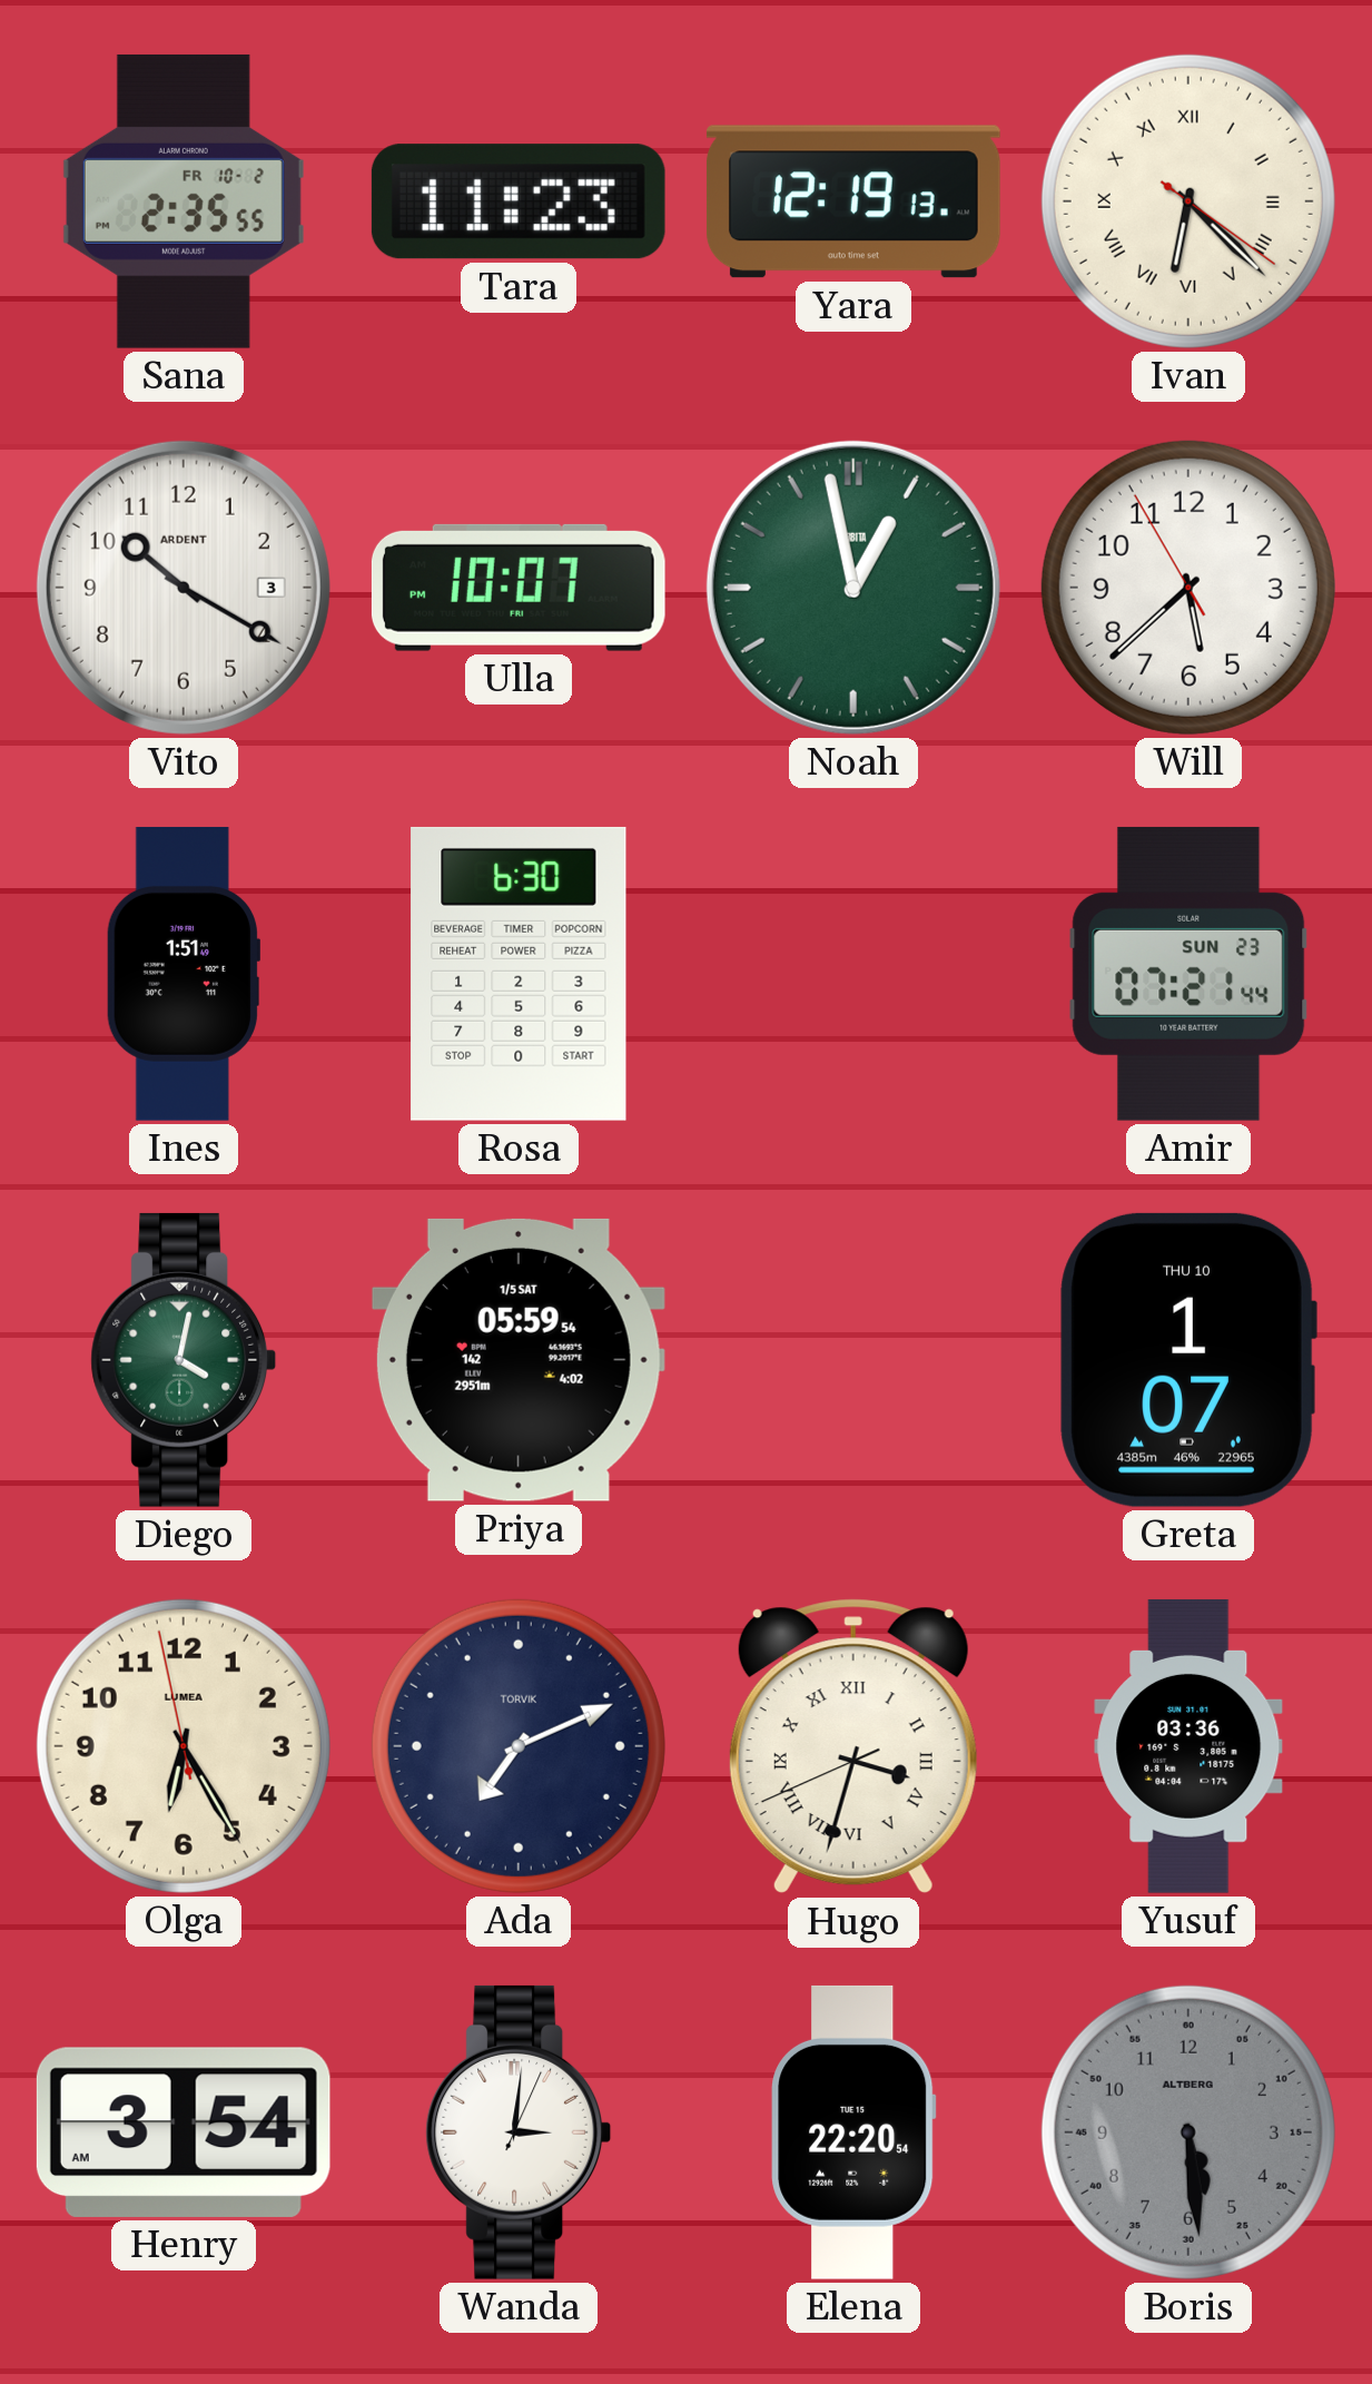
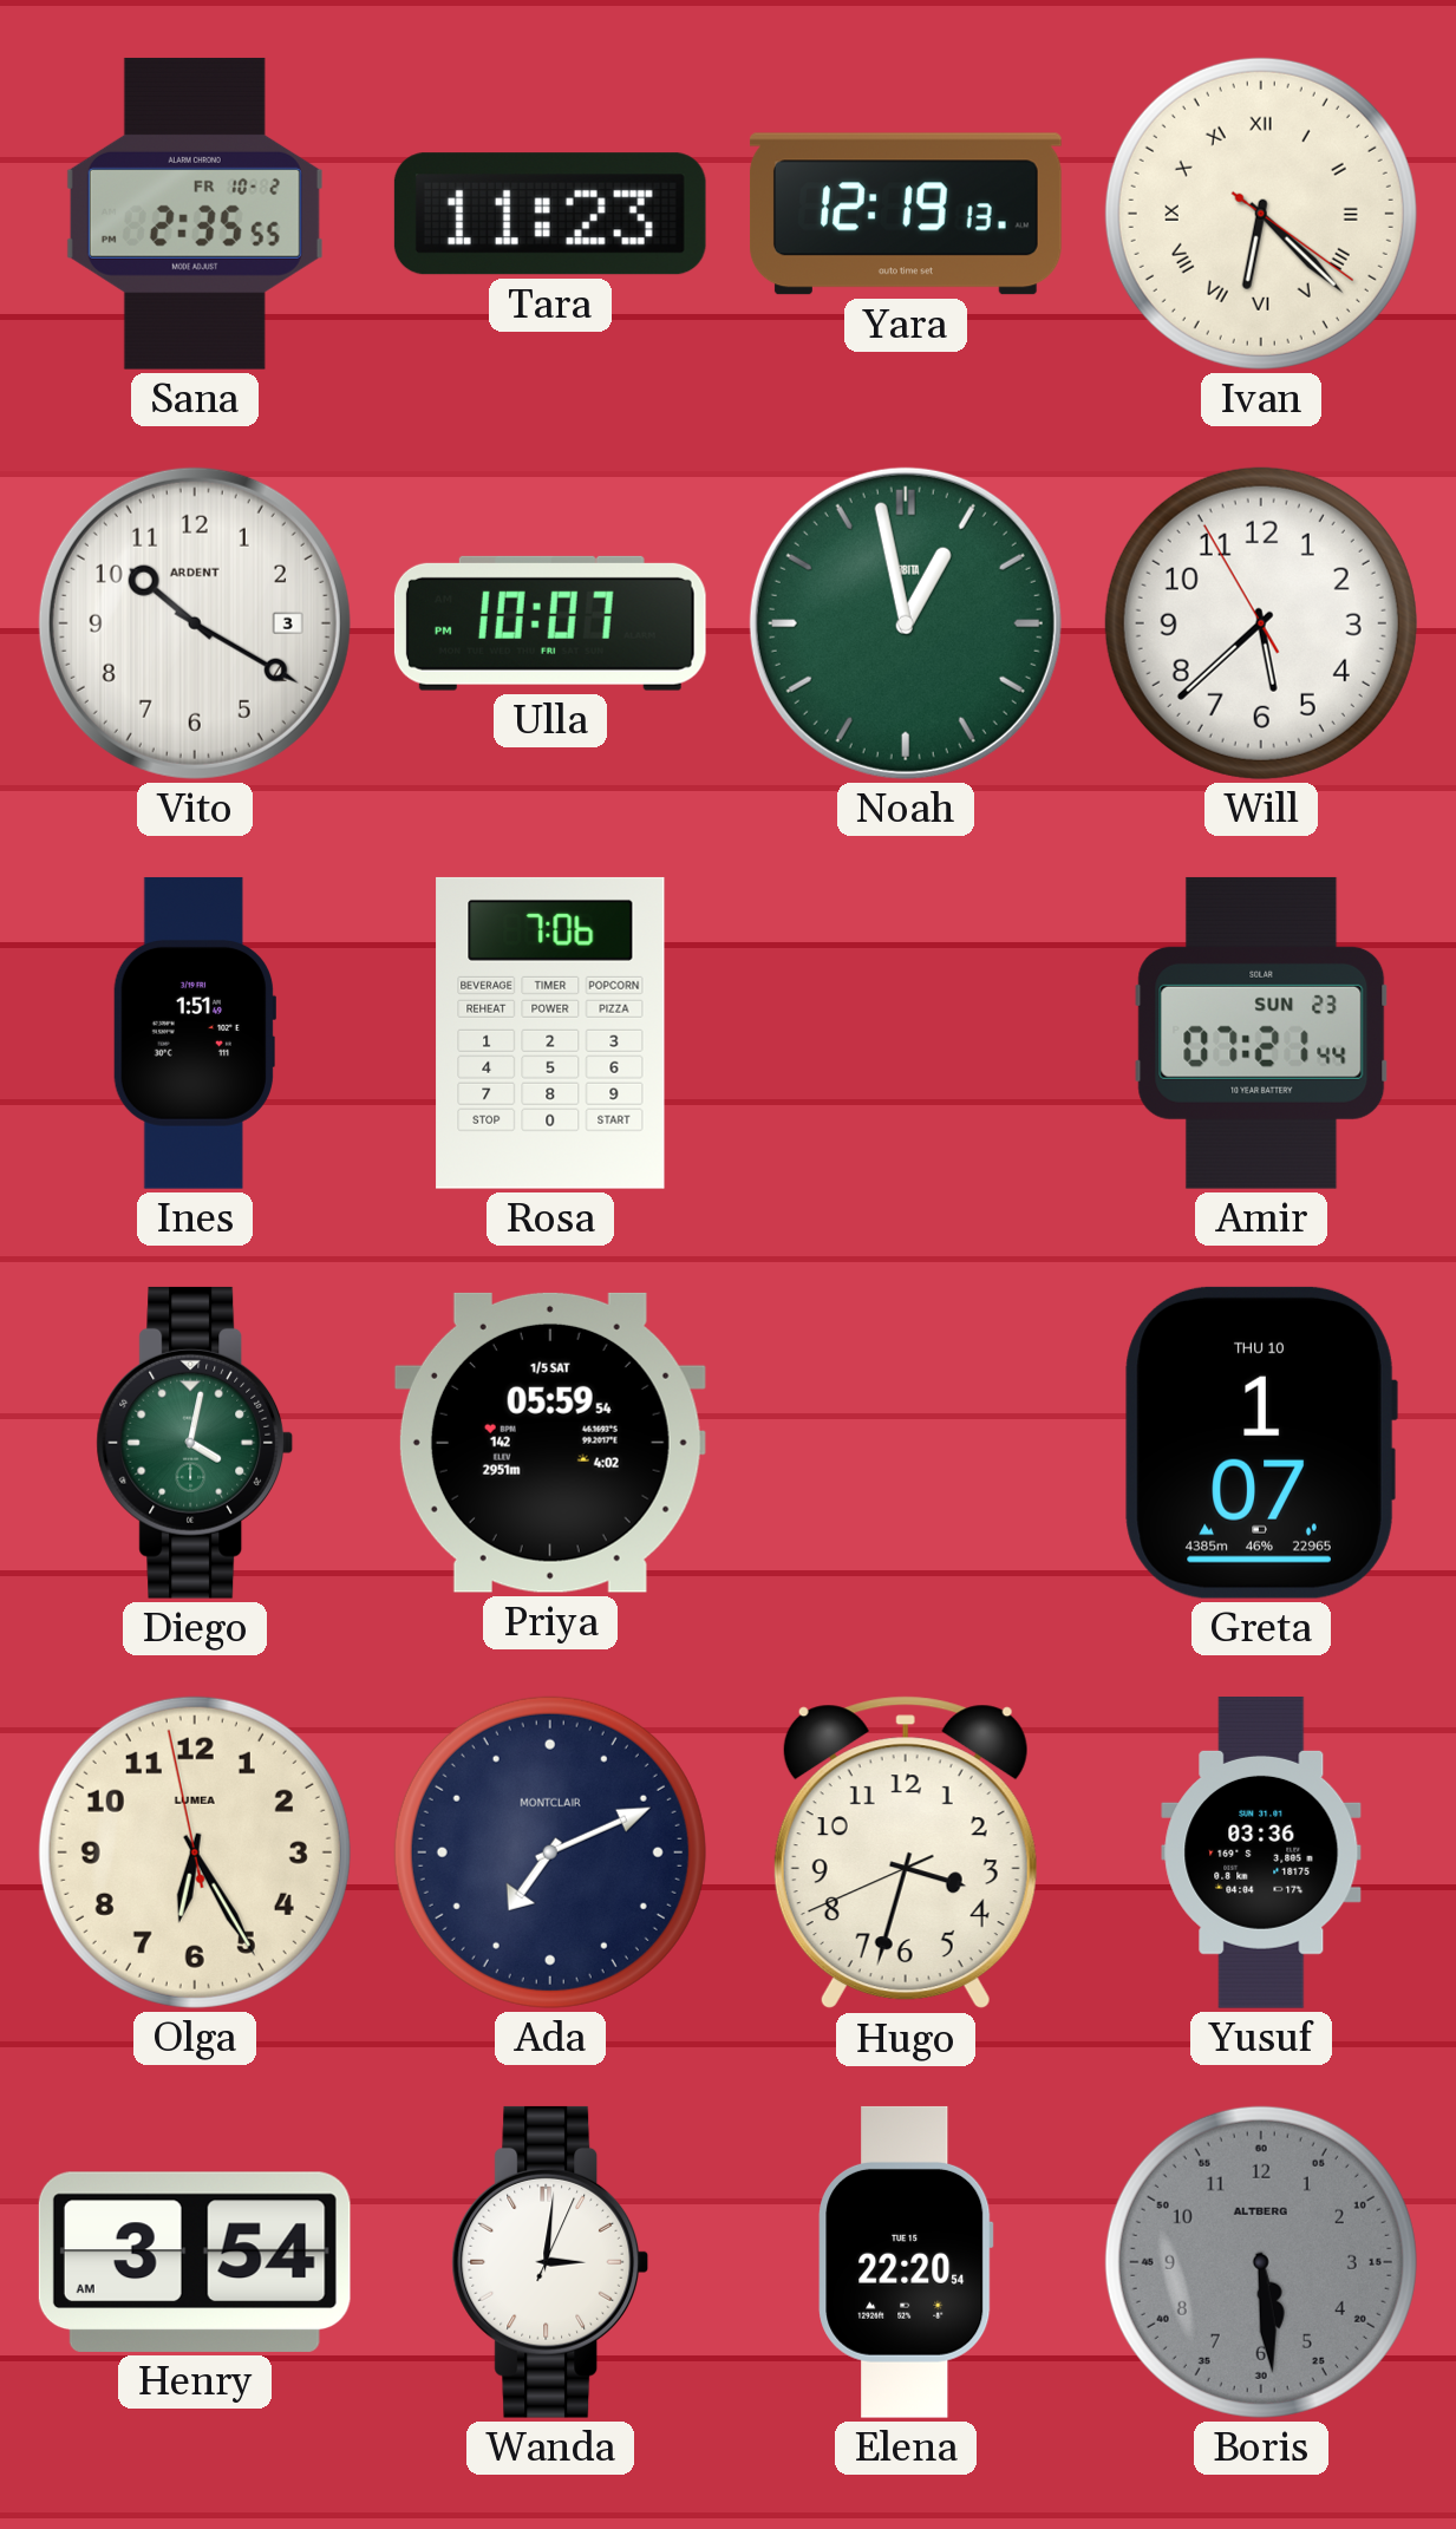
Rosa: 6:30 -> 7:06
Ada brand: TORVIK -> MONTCLAIR
Hugo numerals: Roman -> Arabic
